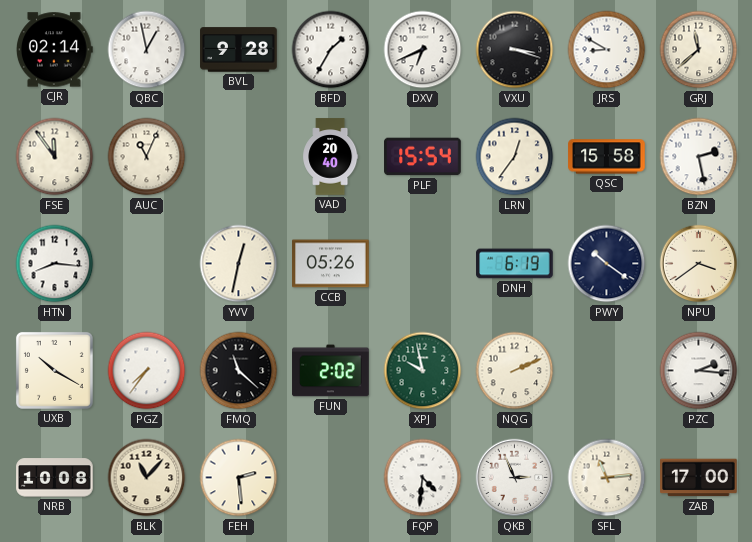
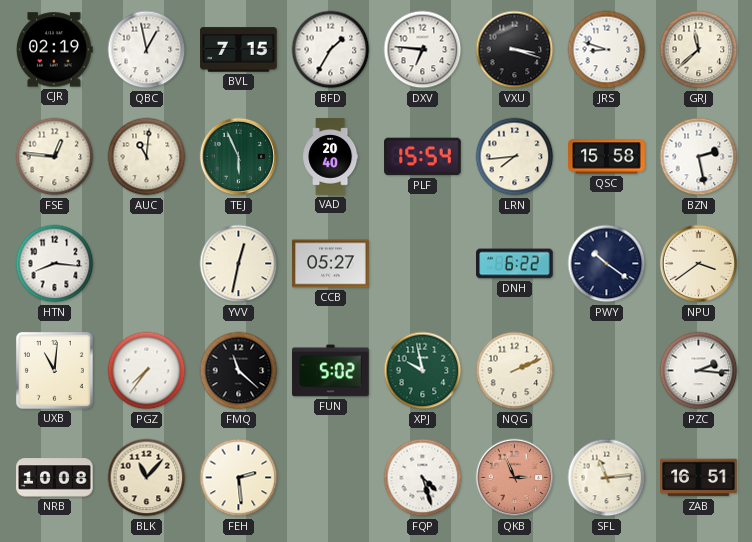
CJR: 02:14 -> 02:19
BVL: 9:28 -> 7:15
DXV: 6:41 -> 6:46
JRS: 8:50 -> 8:48
FSE: 11:54 -> 12:46
AUC: 11:04 -> 11:01
TEJ: none -> 5:56
LRN: 12:36 -> 7:44
CCB: 05:26 -> 05:27
DNH: 6:19 -> 6:22
UXB: 10:20 -> 11:01
FUN: 2:02 -> 5:02
FQP: 4:31 -> 4:27
QKB dial: white -> salmon
ZAB: 17:00 -> 16:51
